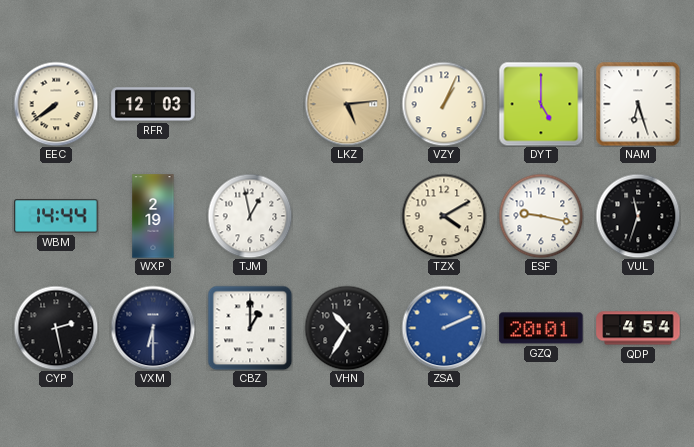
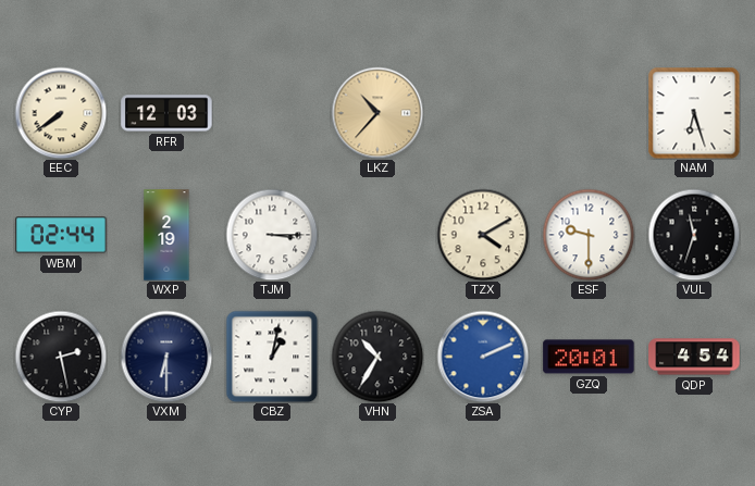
LKZ: 5:14 -> 10:37
VZY: 1:04 -> none
DYT: 5:00 -> none
WBM: 14:44 -> 02:44
TJM: 12:58 -> 3:15
ESF: 9:17 -> 9:30
CBZ: 1:00 -> 1:02
